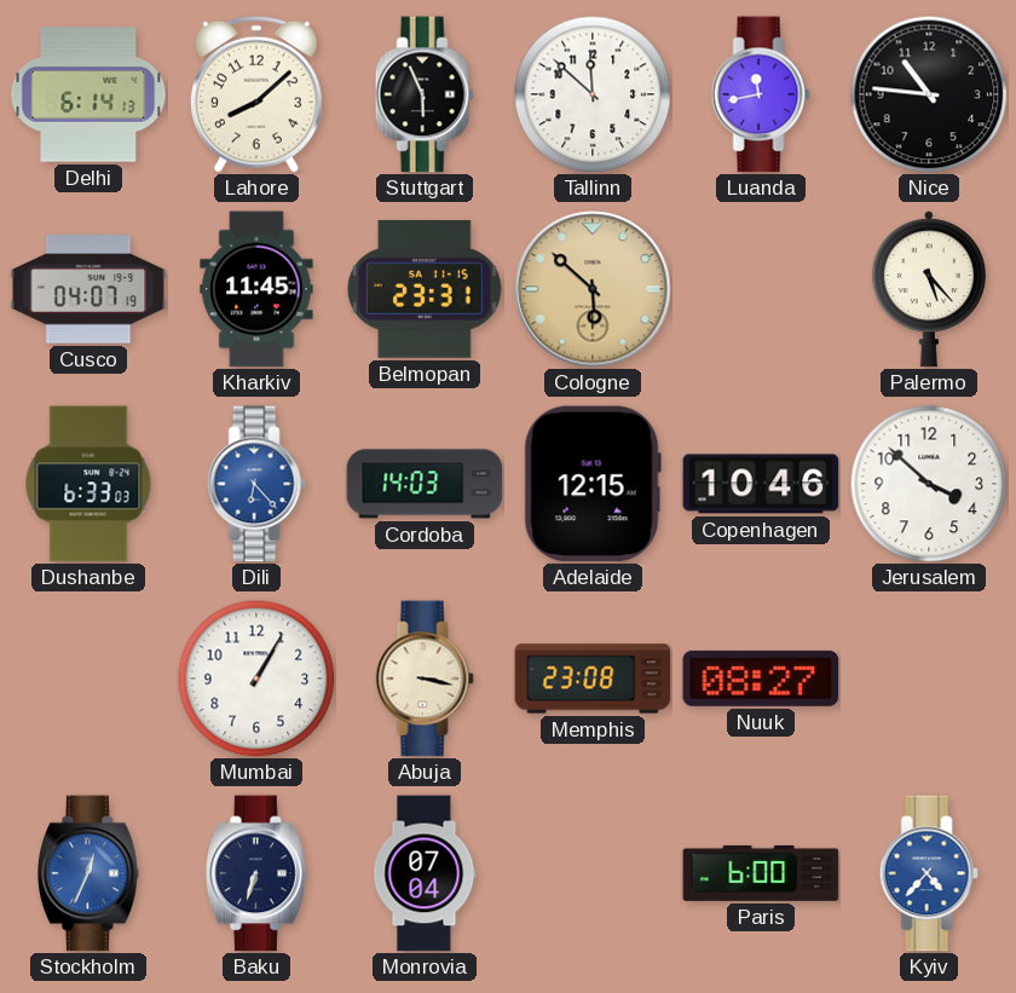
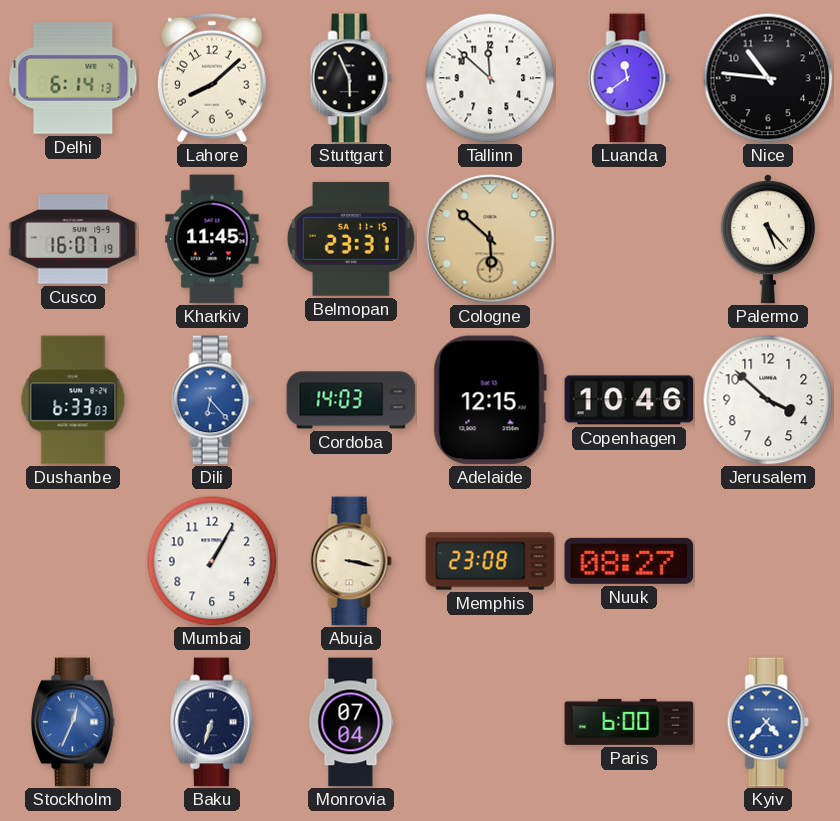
Luanda: 11:43 -> 11:39
Cusco: 04:07 -> 16:07
